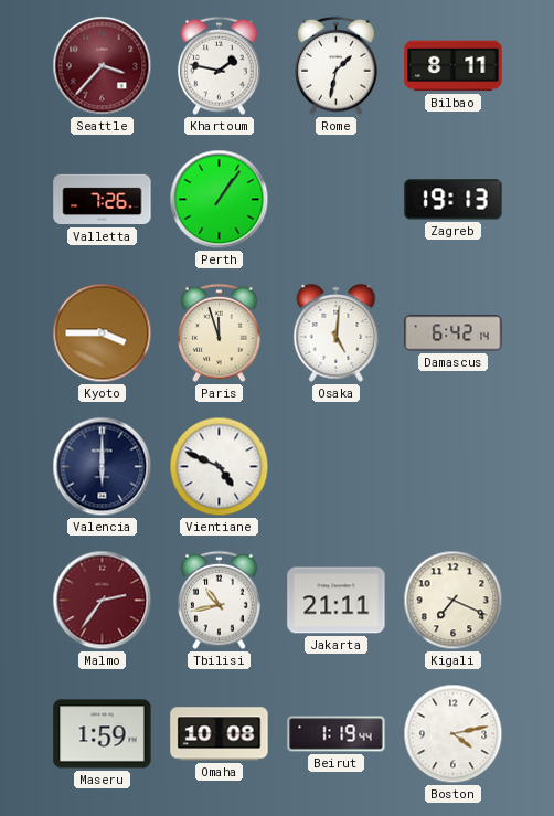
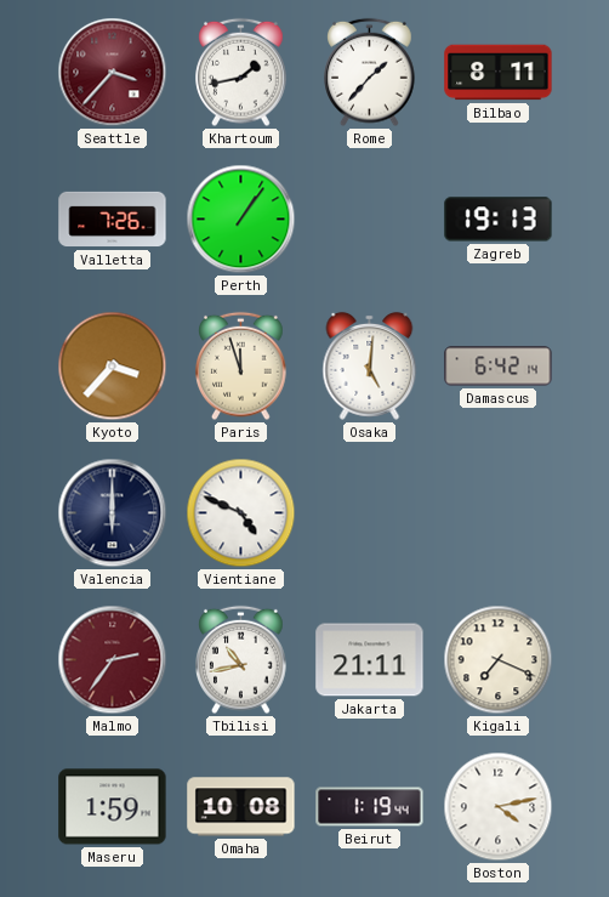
Khartoum: 1:47 -> 1:43
Rome: 1:32 -> 1:37
Kyoto: 3:45 -> 3:37
